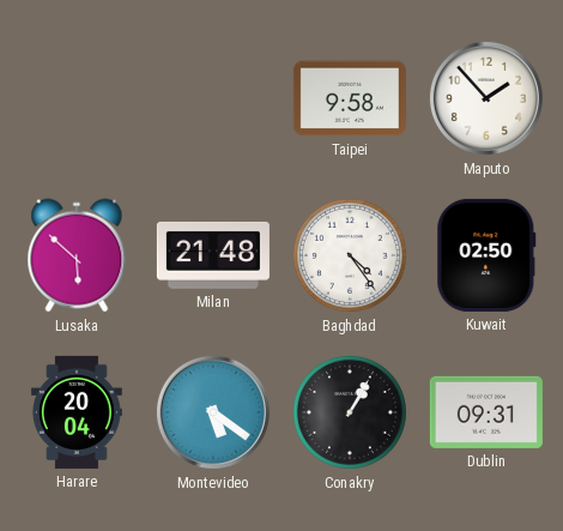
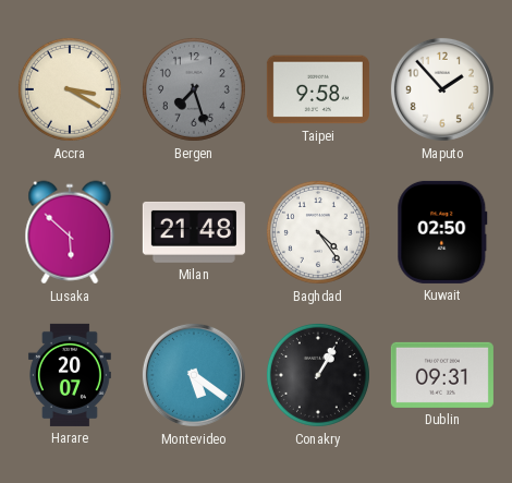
Accra: none -> 3:20
Bergen: none -> 7:27
Harare: 20:04 -> 20:07
